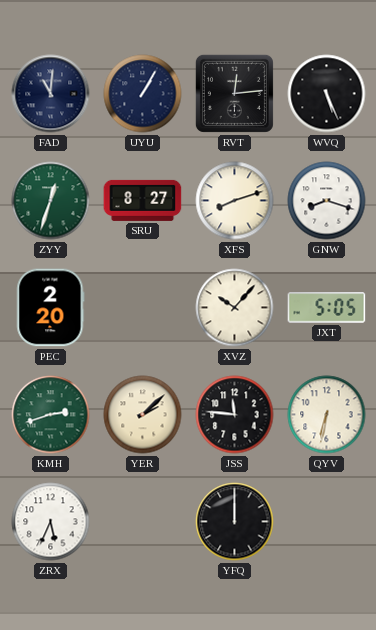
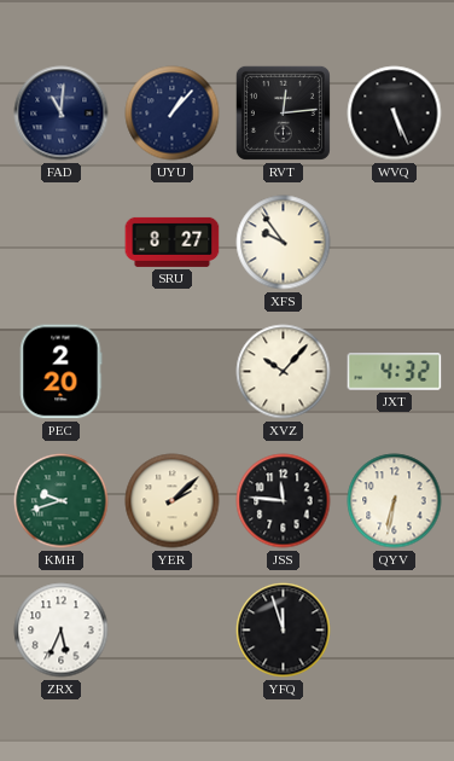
UYU: 1:05 -> 1:07
ZYY: 12:33 -> none
XFS: 8:12 -> 9:54
GNW: 8:18 -> none
JXT: 5:05 -> 4:32
KMH: 2:42 -> 9:42
YFQ: 12:00 -> 11:57
